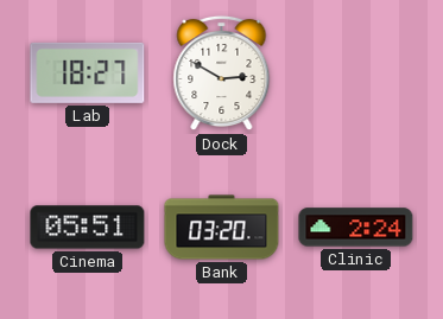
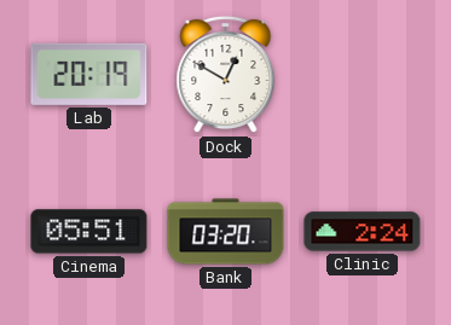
Lab: 18:27 -> 20:19
Dock: 2:50 -> 12:50
